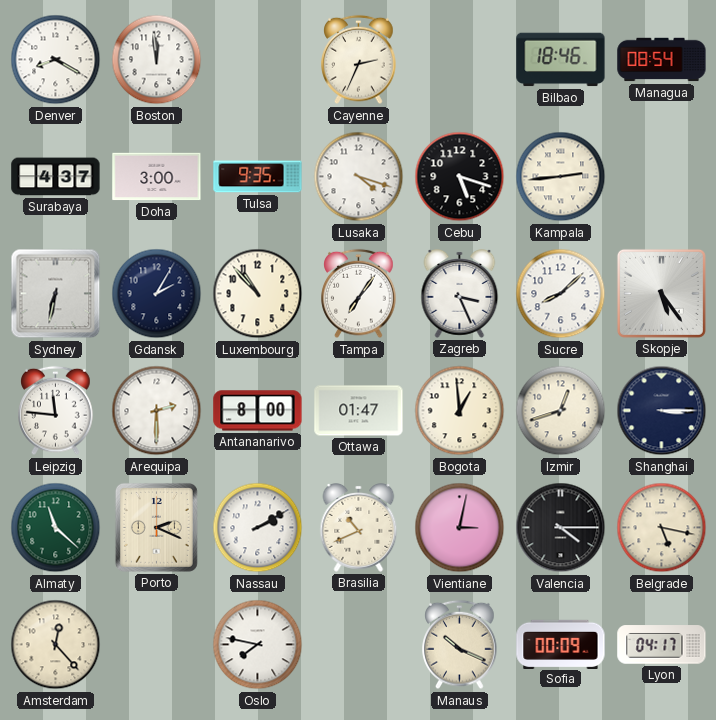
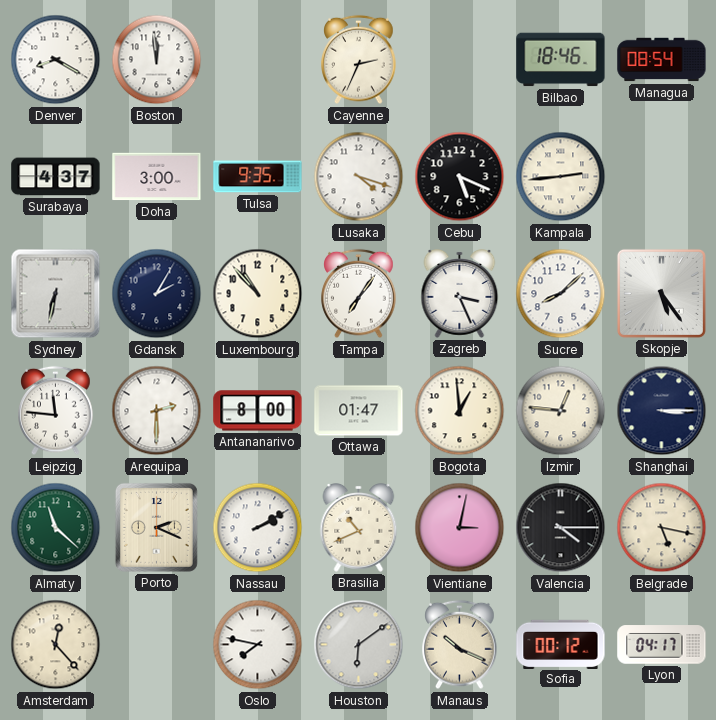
Cebu: 5:18 -> 5:19
Izmir: 12:42 -> 12:46
Houston: none -> 6:09
Sofia: 00:09 -> 00:12
